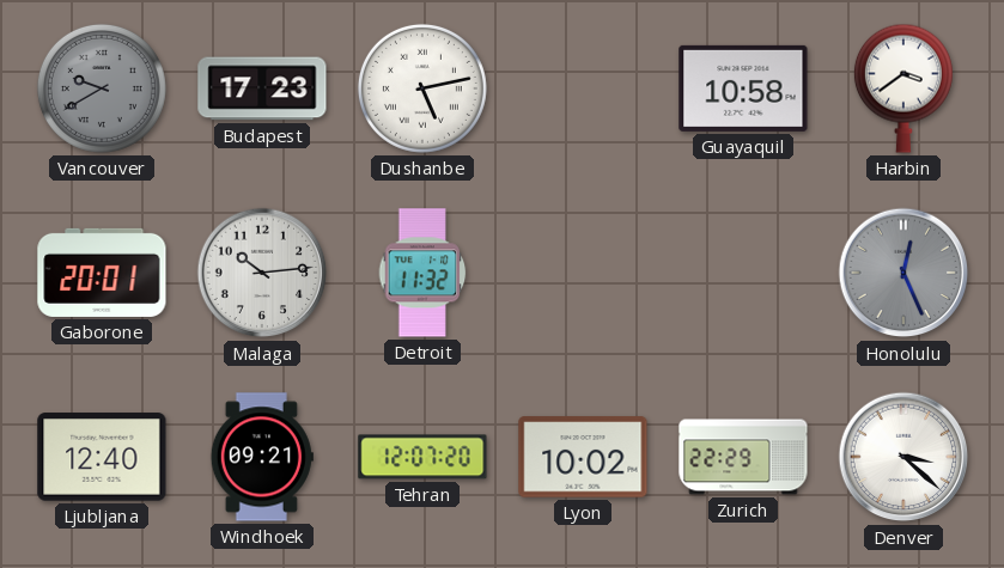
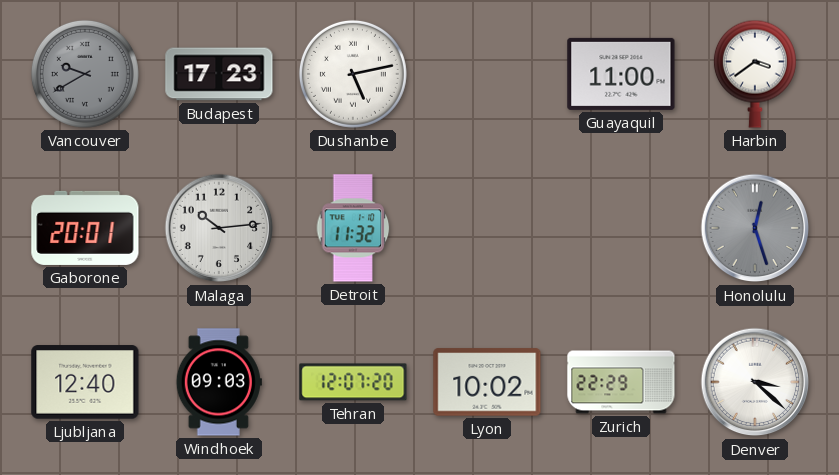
Guayaquil: 10:58 -> 11:00
Honolulu: 12:26 -> 12:27
Windhoek: 09:21 -> 09:03
